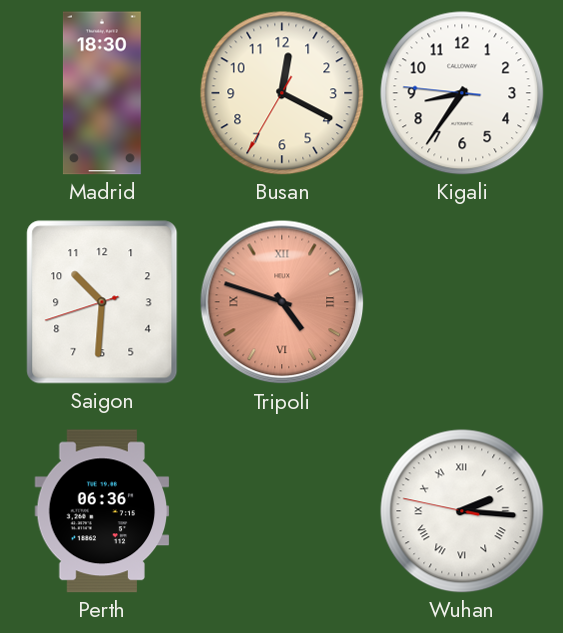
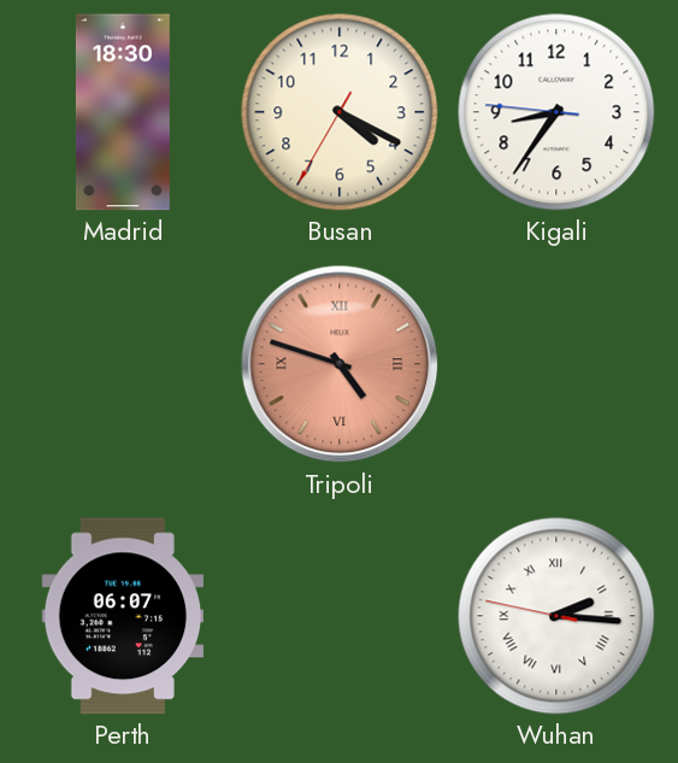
Busan: 12:19 -> 4:19
Saigon: 10:30 -> none
Perth: 06:36 -> 06:07
